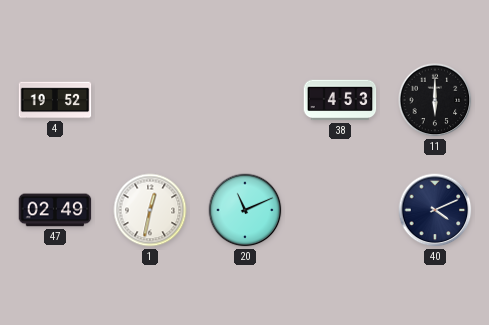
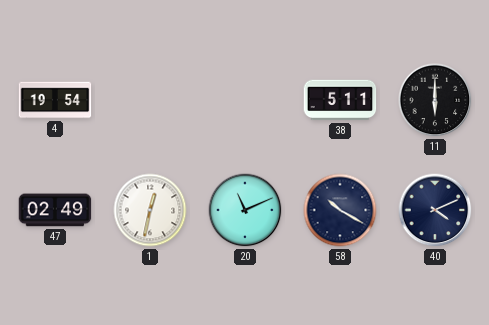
4: 19:52 -> 19:54
38: 4:53 -> 5:11
58: none -> 10:20
